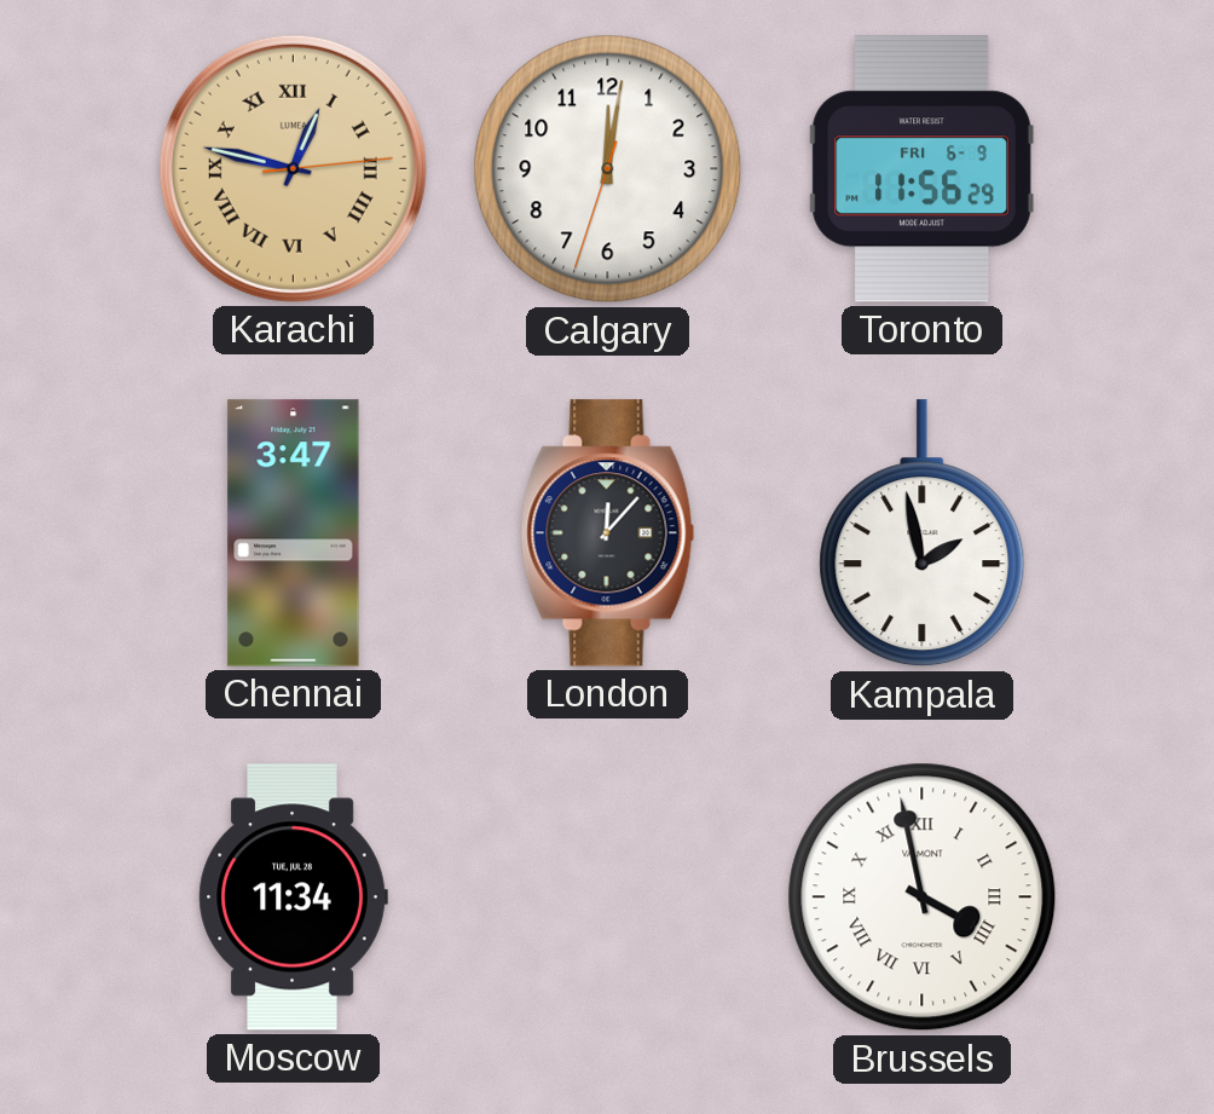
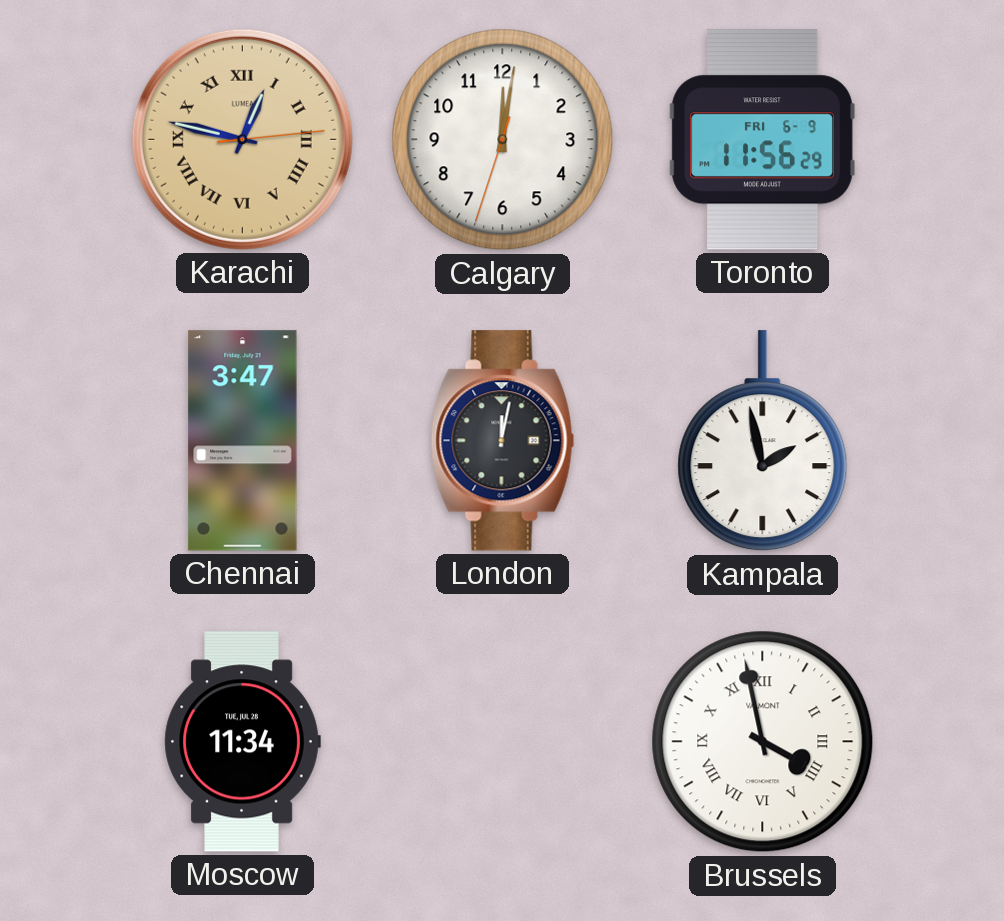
London: 12:07 -> 12:02
